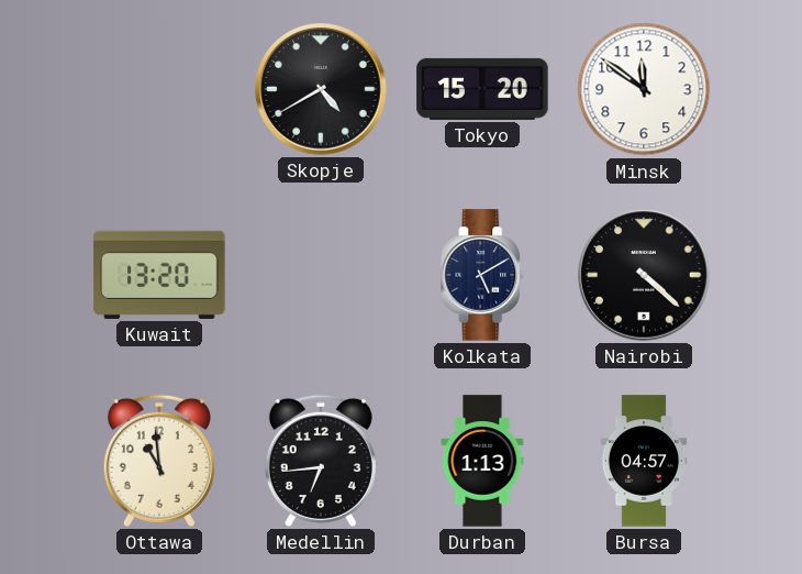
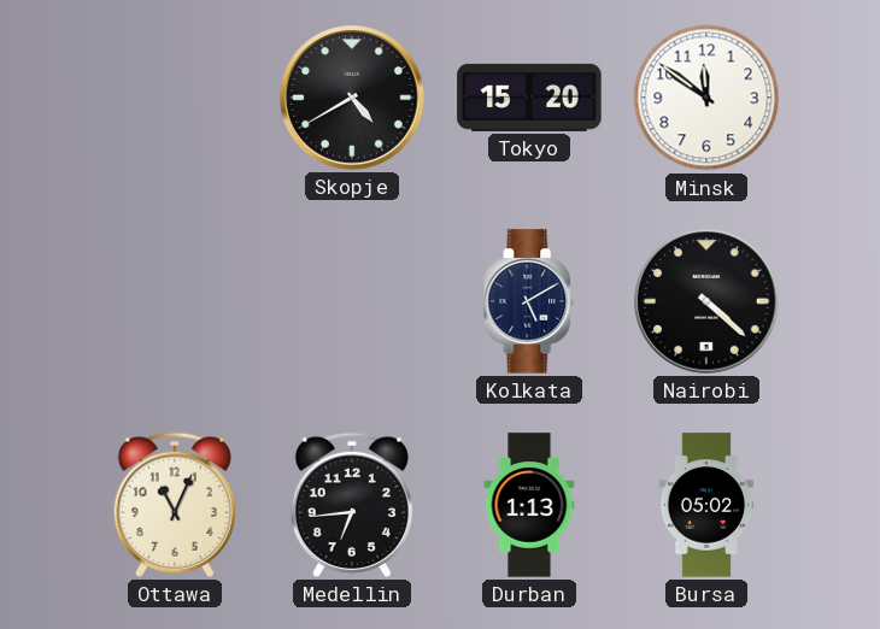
Kuwait: 13:20 -> none
Ottawa: 10:59 -> 11:04
Bursa: 04:57 -> 05:02
